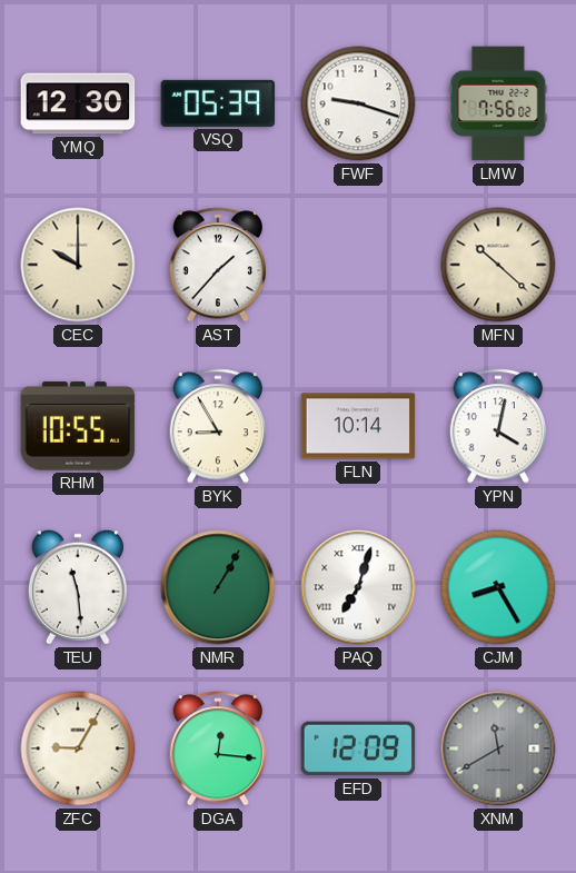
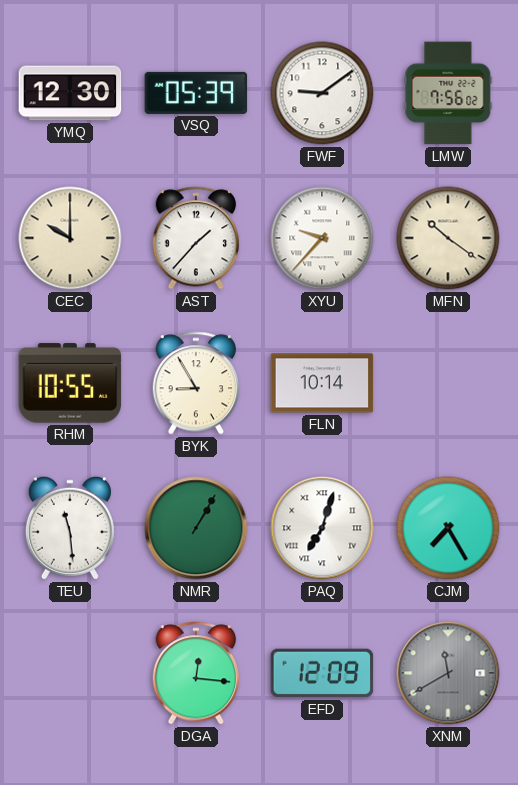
FWF: 9:18 -> 9:09
XYU: none -> 9:37
MFN: 10:22 -> 10:21
YPN: 4:02 -> none
CJM: 8:25 -> 7:25
ZFC: 9:05 -> none
